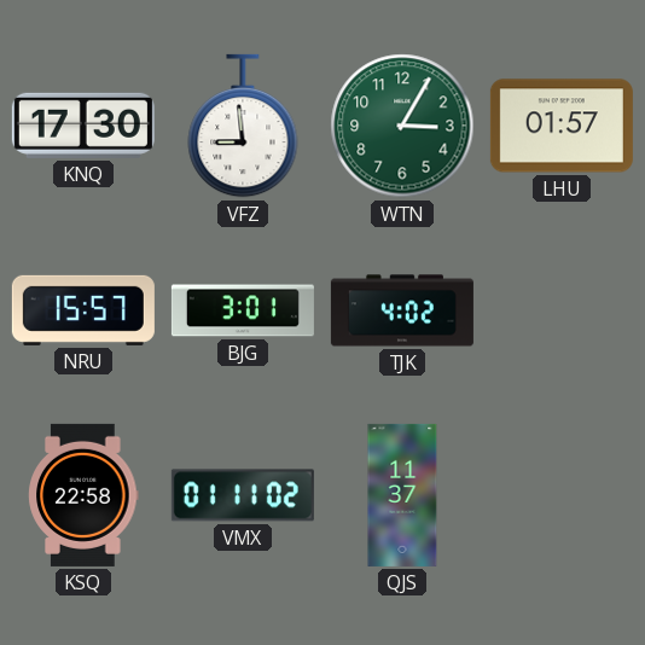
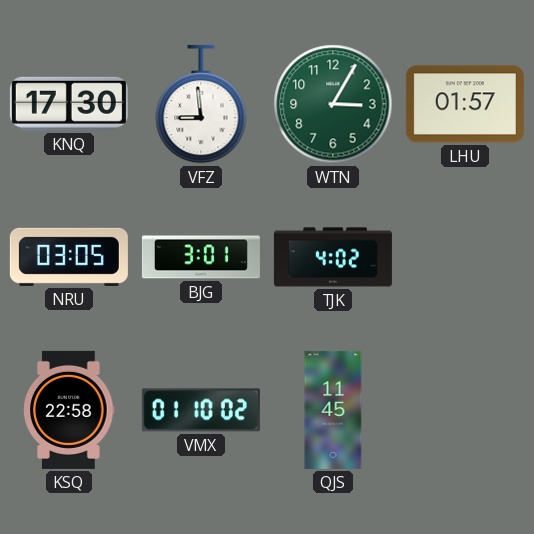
NRU: 15:57 -> 03:05
VMX: 01:11 -> 01:10
QJS: 11:37 -> 11:45
